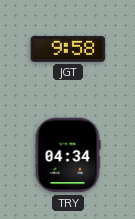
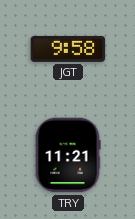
TRY: 04:34 -> 11:21
